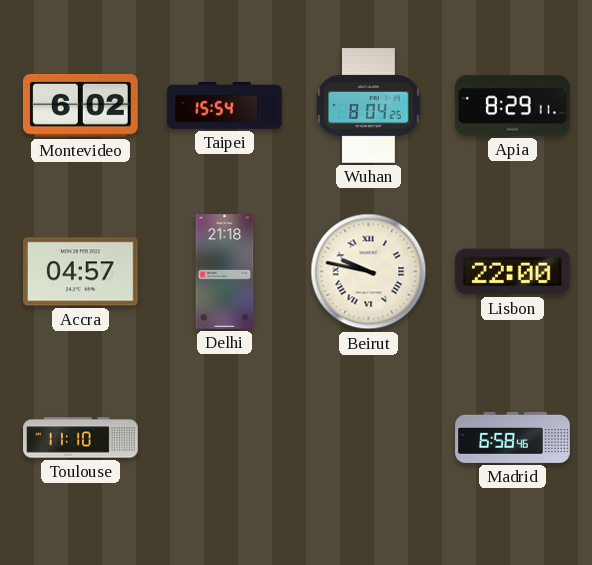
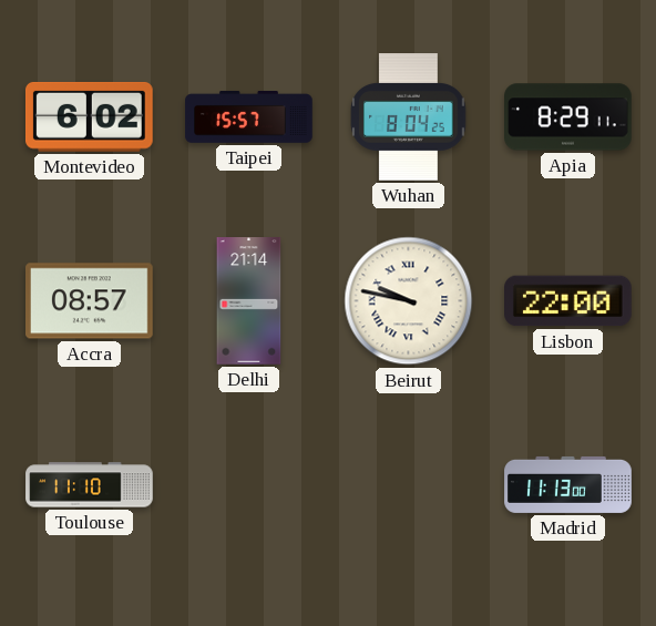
Taipei: 15:54 -> 15:57
Accra: 04:57 -> 08:57
Delhi: 21:18 -> 21:14
Madrid: 6:58 -> 11:13
